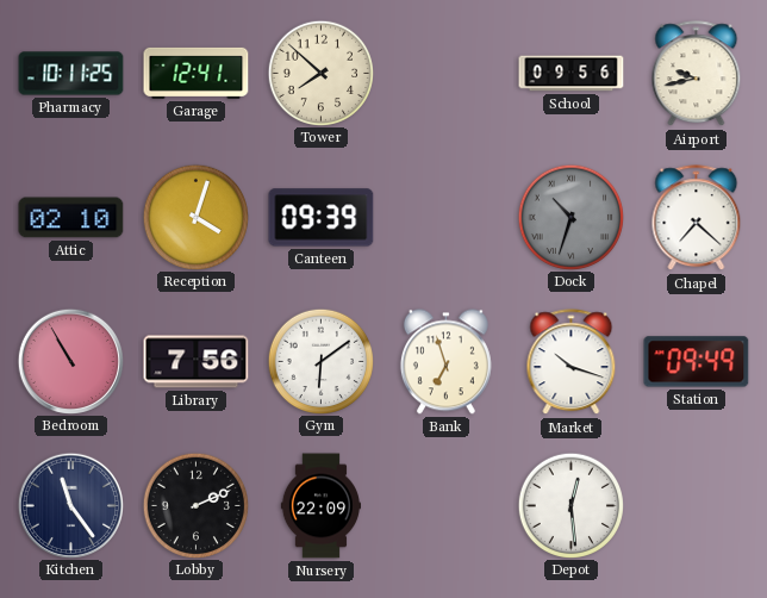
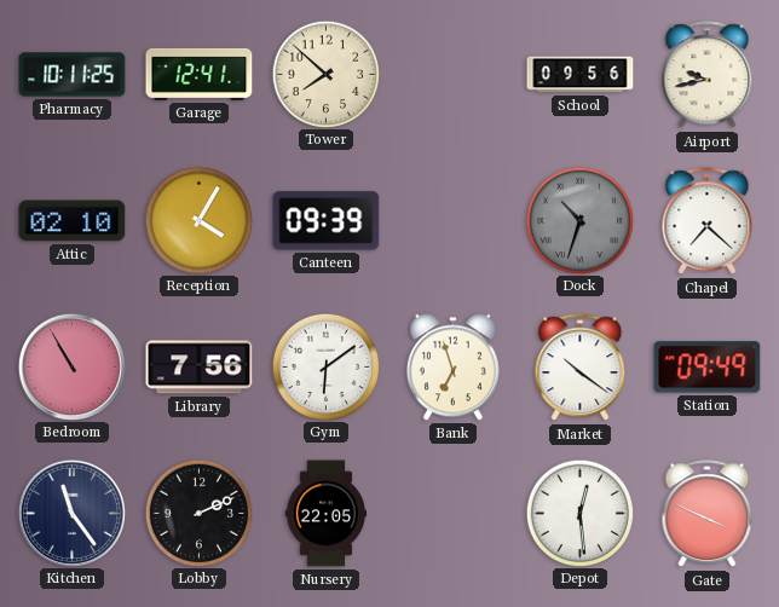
Reception: 4:03 -> 4:05
Market: 10:18 -> 10:21
Nursery: 22:09 -> 22:05
Gate: none -> 3:49
